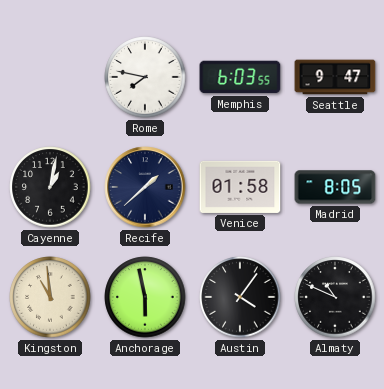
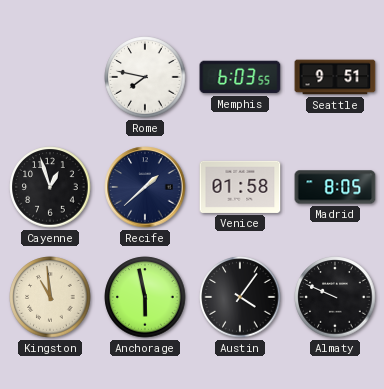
Seattle: 9:47 -> 9:51
Cayenne: 1:02 -> 12:57
Almaty: 10:49 -> 9:49
